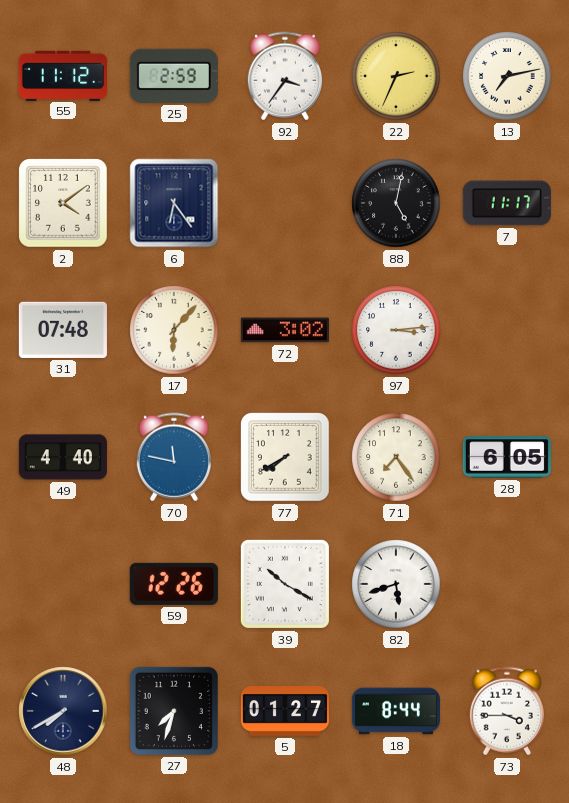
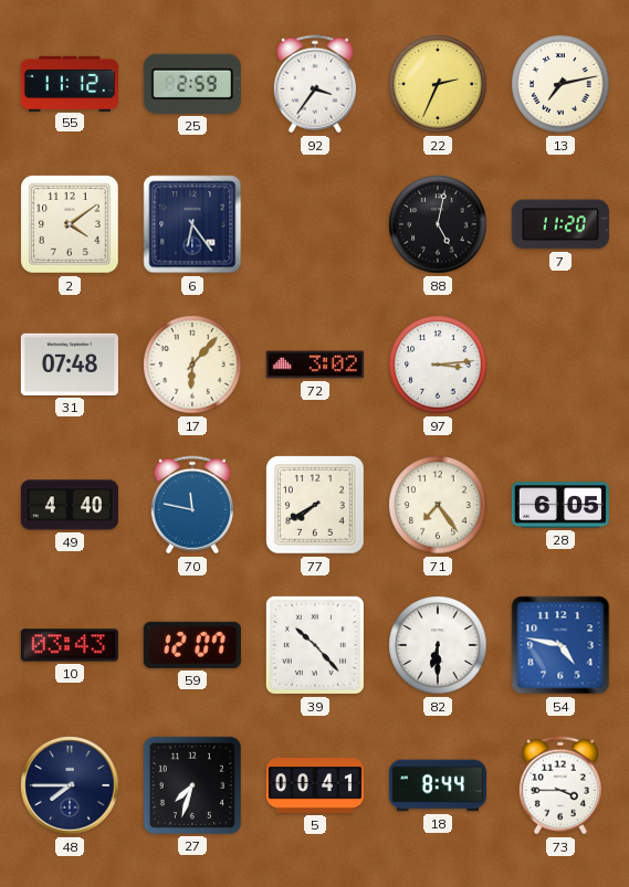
7: 11:17 -> 11:20
10: none -> 03:43
59: 12:26 -> 12:07
39: 10:20 -> 10:23
82: 5:42 -> 6:30
54: none -> 4:47
48: 7:40 -> 7:45
5: 01:27 -> 00:41
